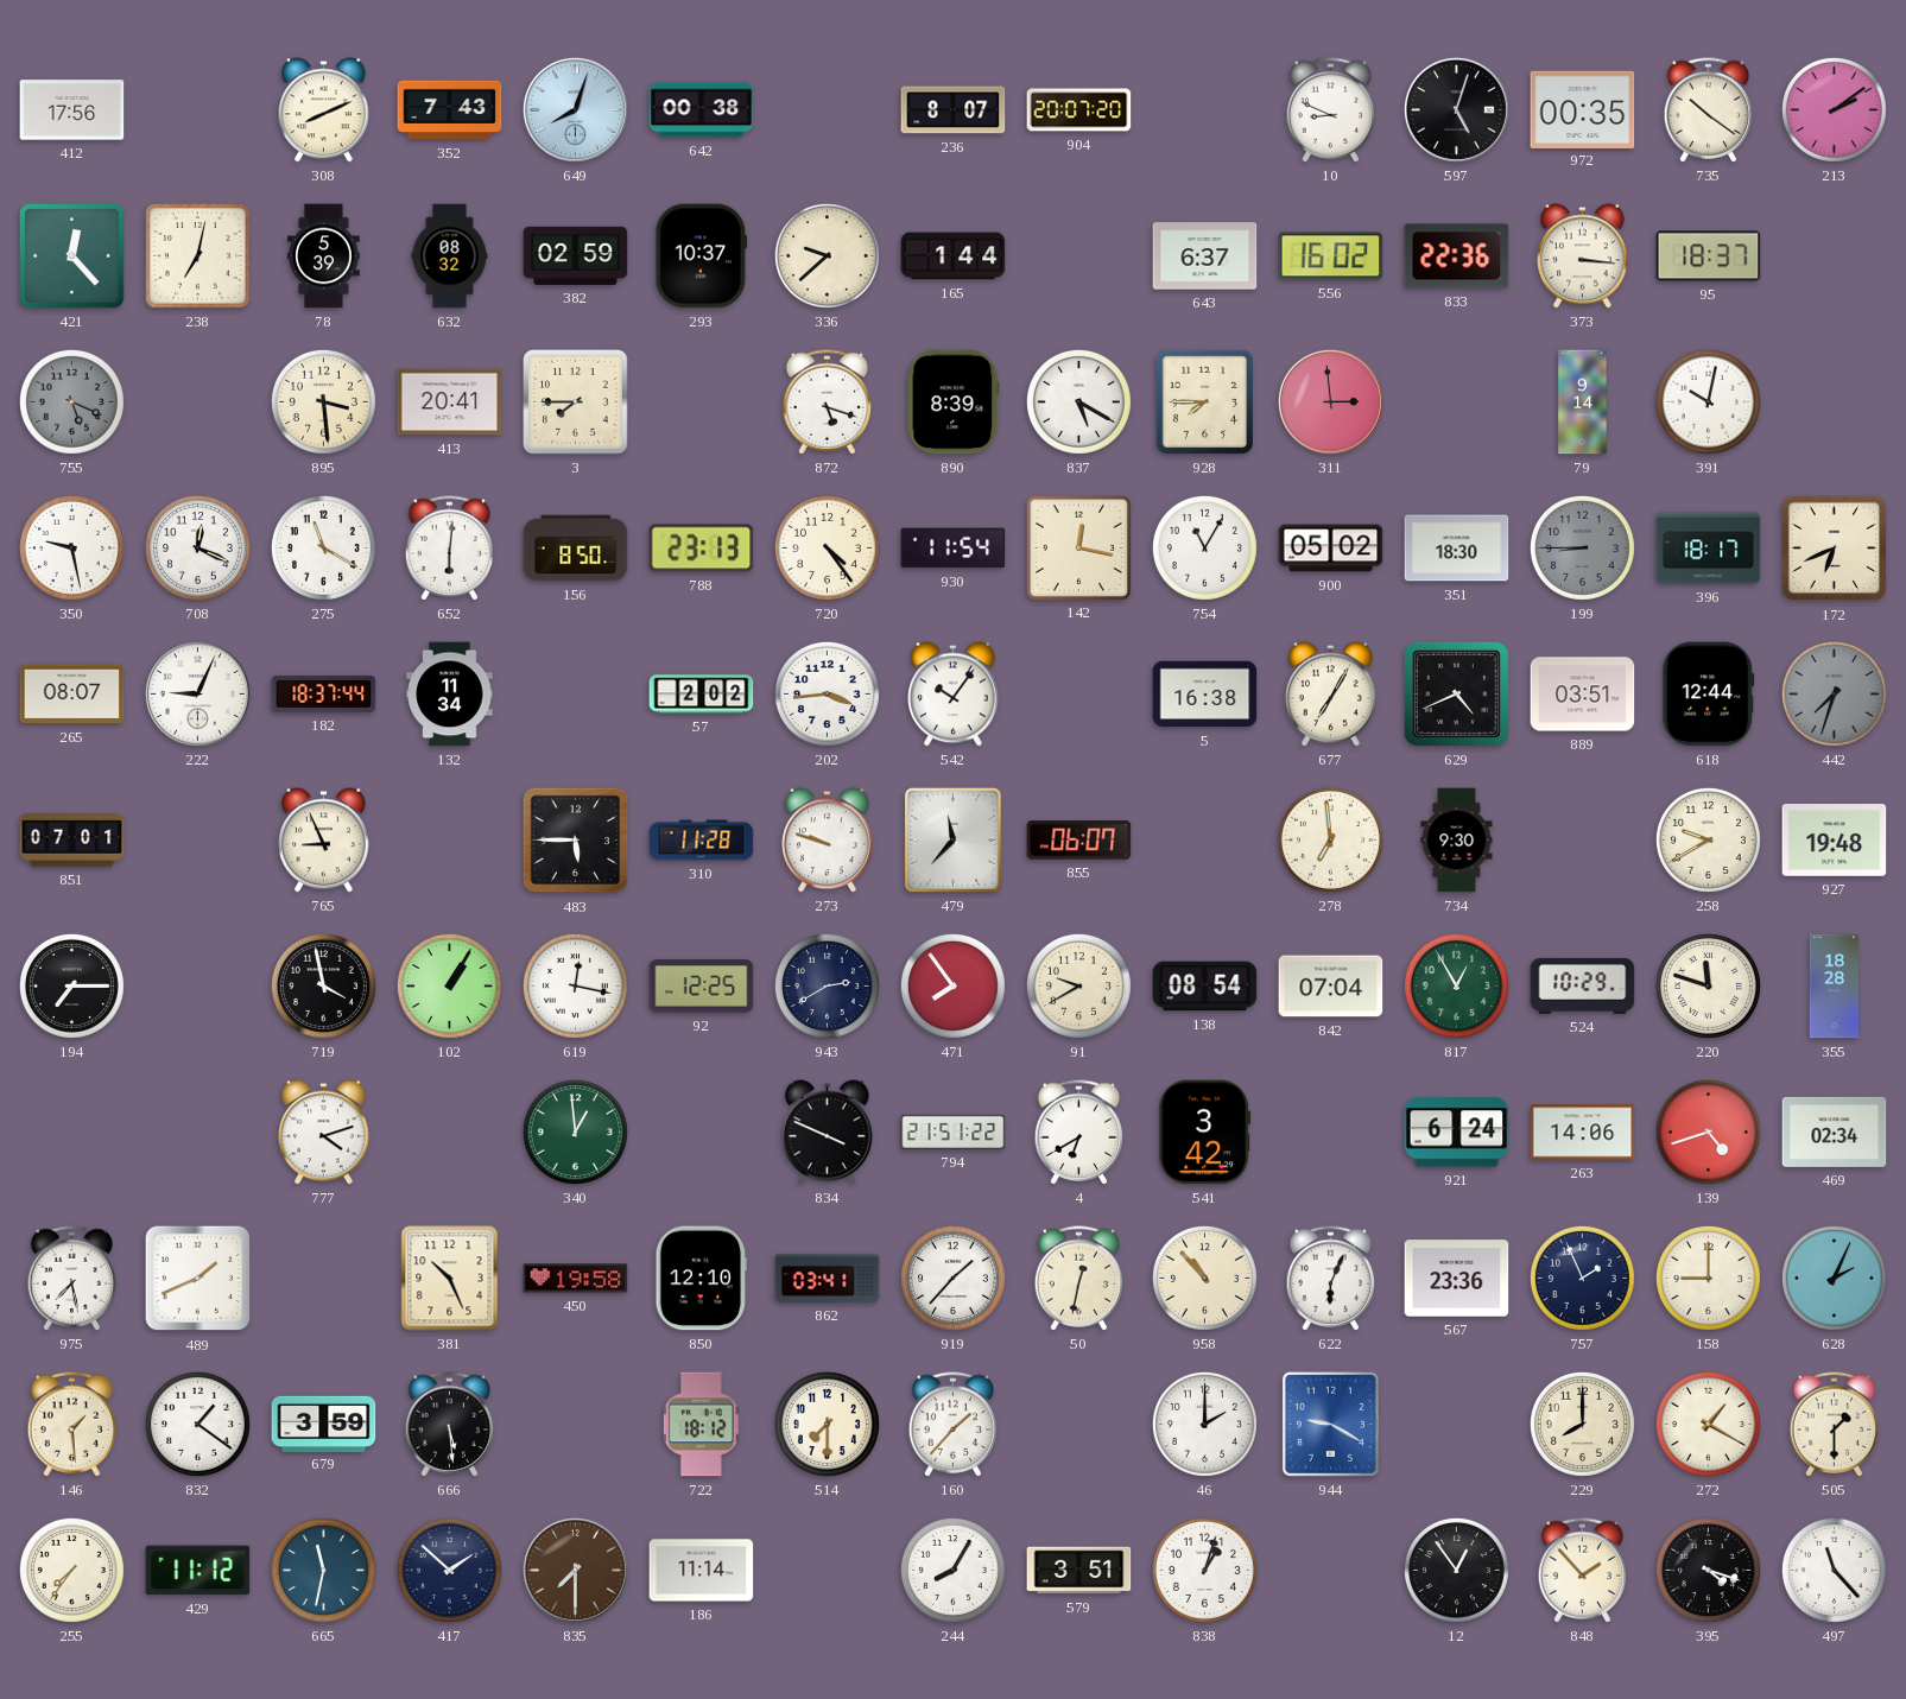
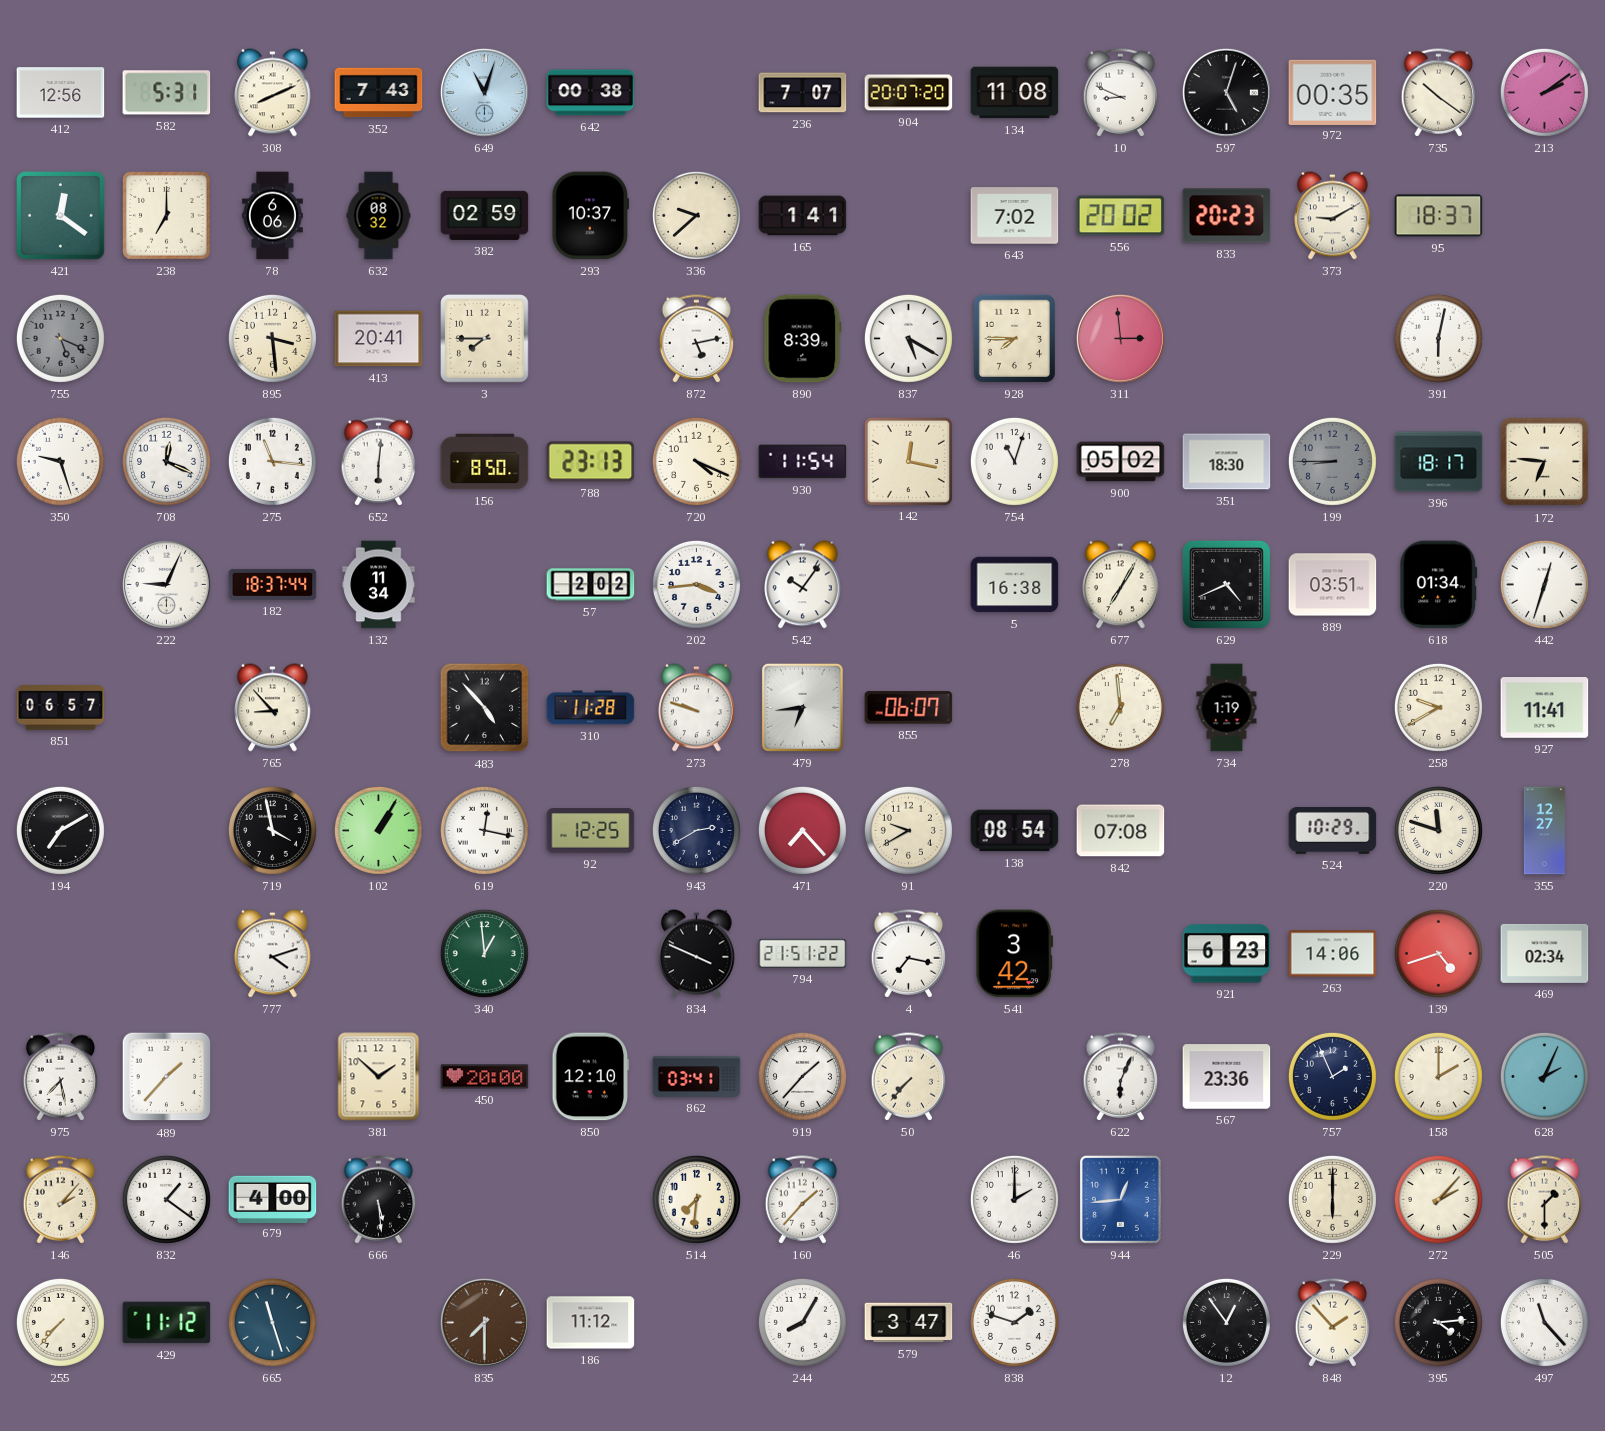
412: 17:56 -> 12:56
582: none -> 5:31
649: 8:03 -> 11:03
236: 8:07 -> 7:07
134: none -> 11:08
421: 12:23 -> 12:21
238: 7:02 -> 7:00
78: 5:39 -> 6:06
165: 1:44 -> 1:41
643: 6:37 -> 7:02
556: 16:02 -> 20:02
833: 22:36 -> 20:23
373: 3:16 -> 9:10
872: 5:18 -> 5:13
79: 9:14 -> none
391: 10:02 -> 6:02
350: 9:28 -> 9:27
275: 11:20 -> 11:16
720: 4:24 -> 4:19
754: 11:05 -> 11:03
172: 6:41 -> 6:46
265: 08:07 -> none
618: 12:44 -> 01:34
442: 7:33 -> 12:33
442 dial: grey -> white
851: 07:01 -> 06:57
765: 8:56 -> 8:53
483: 5:45 -> 4:53
479: 11:37 -> 6:44
734: 9:30 -> 1:19
927: 19:48 -> 11:41
194: 7:15 -> 7:10
471: 7:54 -> 7:23
842: 07:04 -> 07:08
817: 12:55 -> none
355: 18:28 -> 12:27
4: 6:40 -> 7:17
921: 6:24 -> 6:23
489: 1:41 -> 1:37
381: 10:26 -> 1:52
450: 19:58 -> 20:00
50: 12:32 -> 7:37
958: 10:53 -> none
158: 9:00 -> 2:00
146: 1:29 -> 2:07
679: 3:59 -> 4:00
722: 18:12 -> none
514: 7:30 -> 7:31
944: 9:20 -> 12:44
229: 8:00 -> 6:00
272: 1:20 -> 2:07
255: 7:36 -> 7:37
665: 11:32 -> 11:27
417: 1:52 -> none
186: 11:14 -> 11:12
579: 3:51 -> 3:47
838: 1:03 -> 1:48
395: 4:18 -> 4:14
